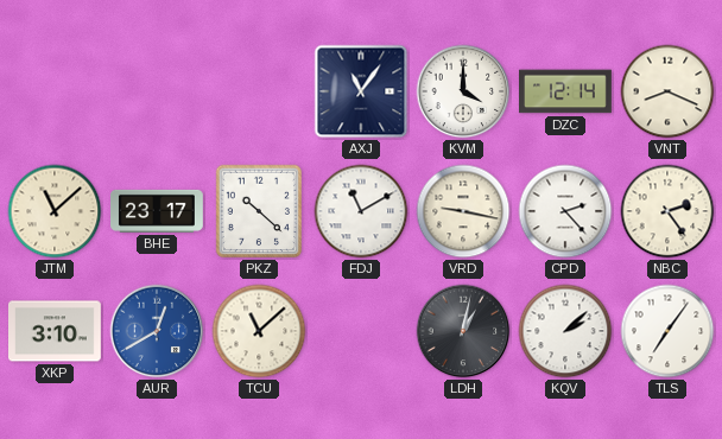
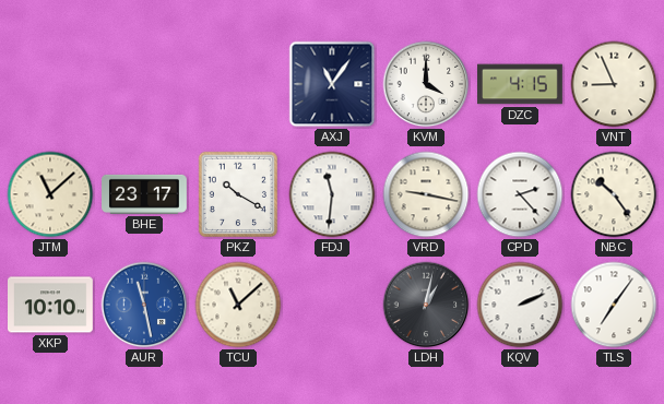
DZC: 12:14 -> 4:15
VNT: 8:19 -> 8:56
PKZ: 10:22 -> 10:20
FDJ: 11:10 -> 11:31
NBC: 2:24 -> 10:24
XKP: 3:10 -> 10:10
AUR: 12:40 -> 11:28
KQV: 2:08 -> 2:11
